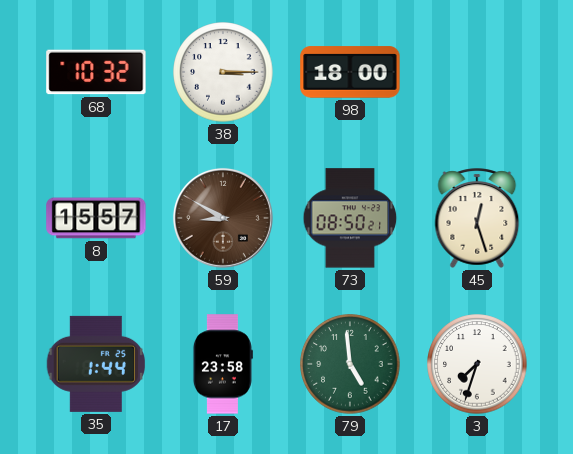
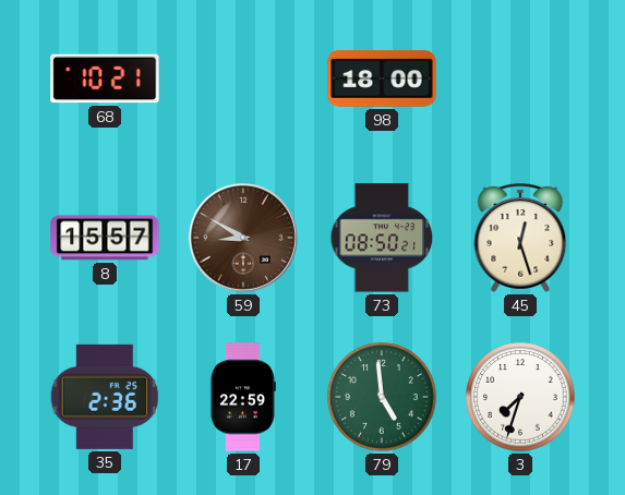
68: 10:32 -> 10:21
38: 3:15 -> none
35: 1:44 -> 2:36
17: 23:58 -> 22:59
